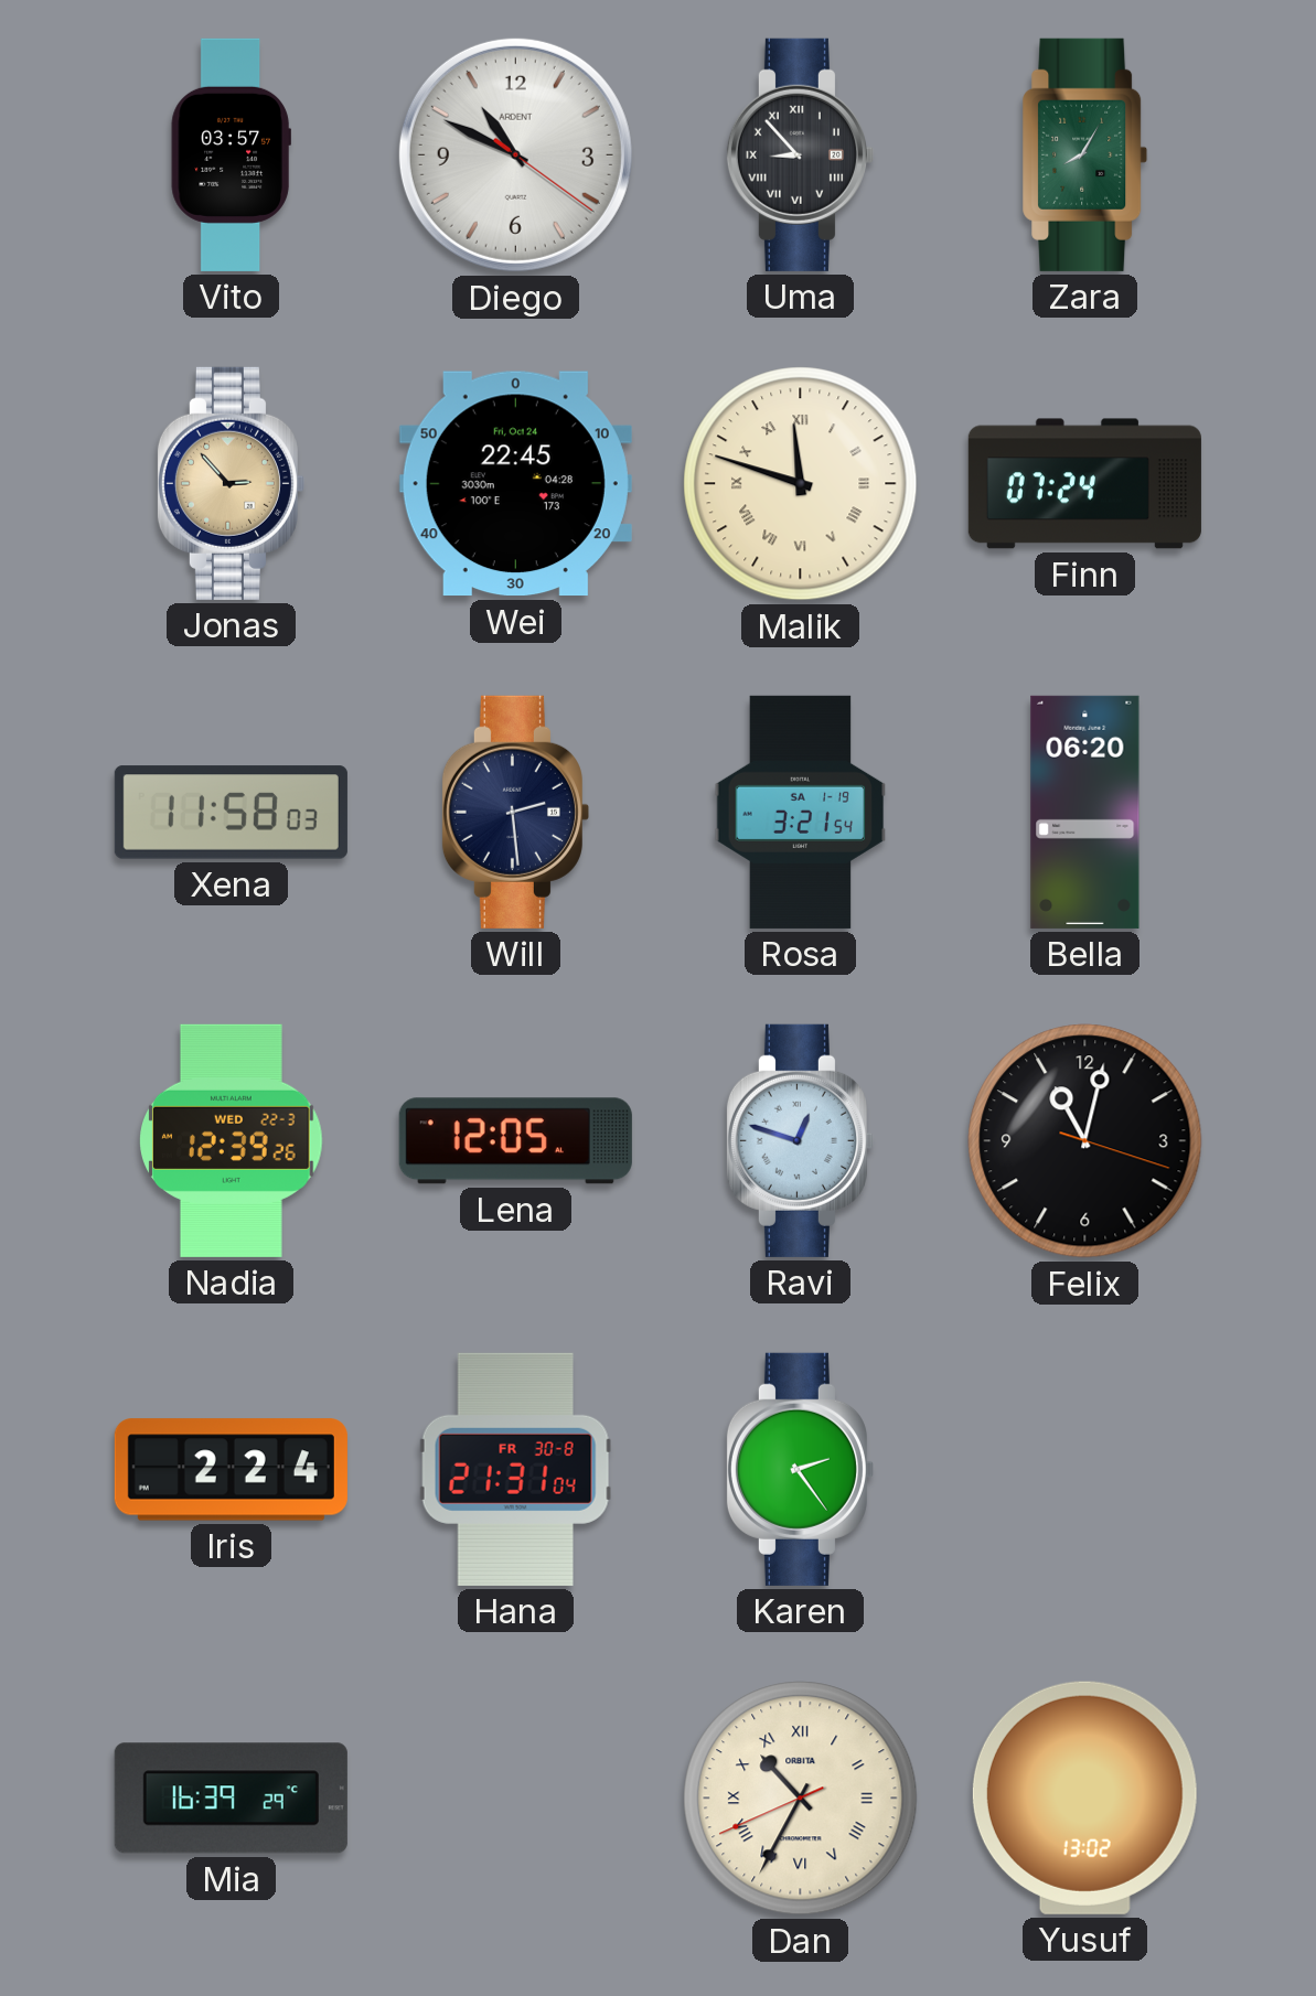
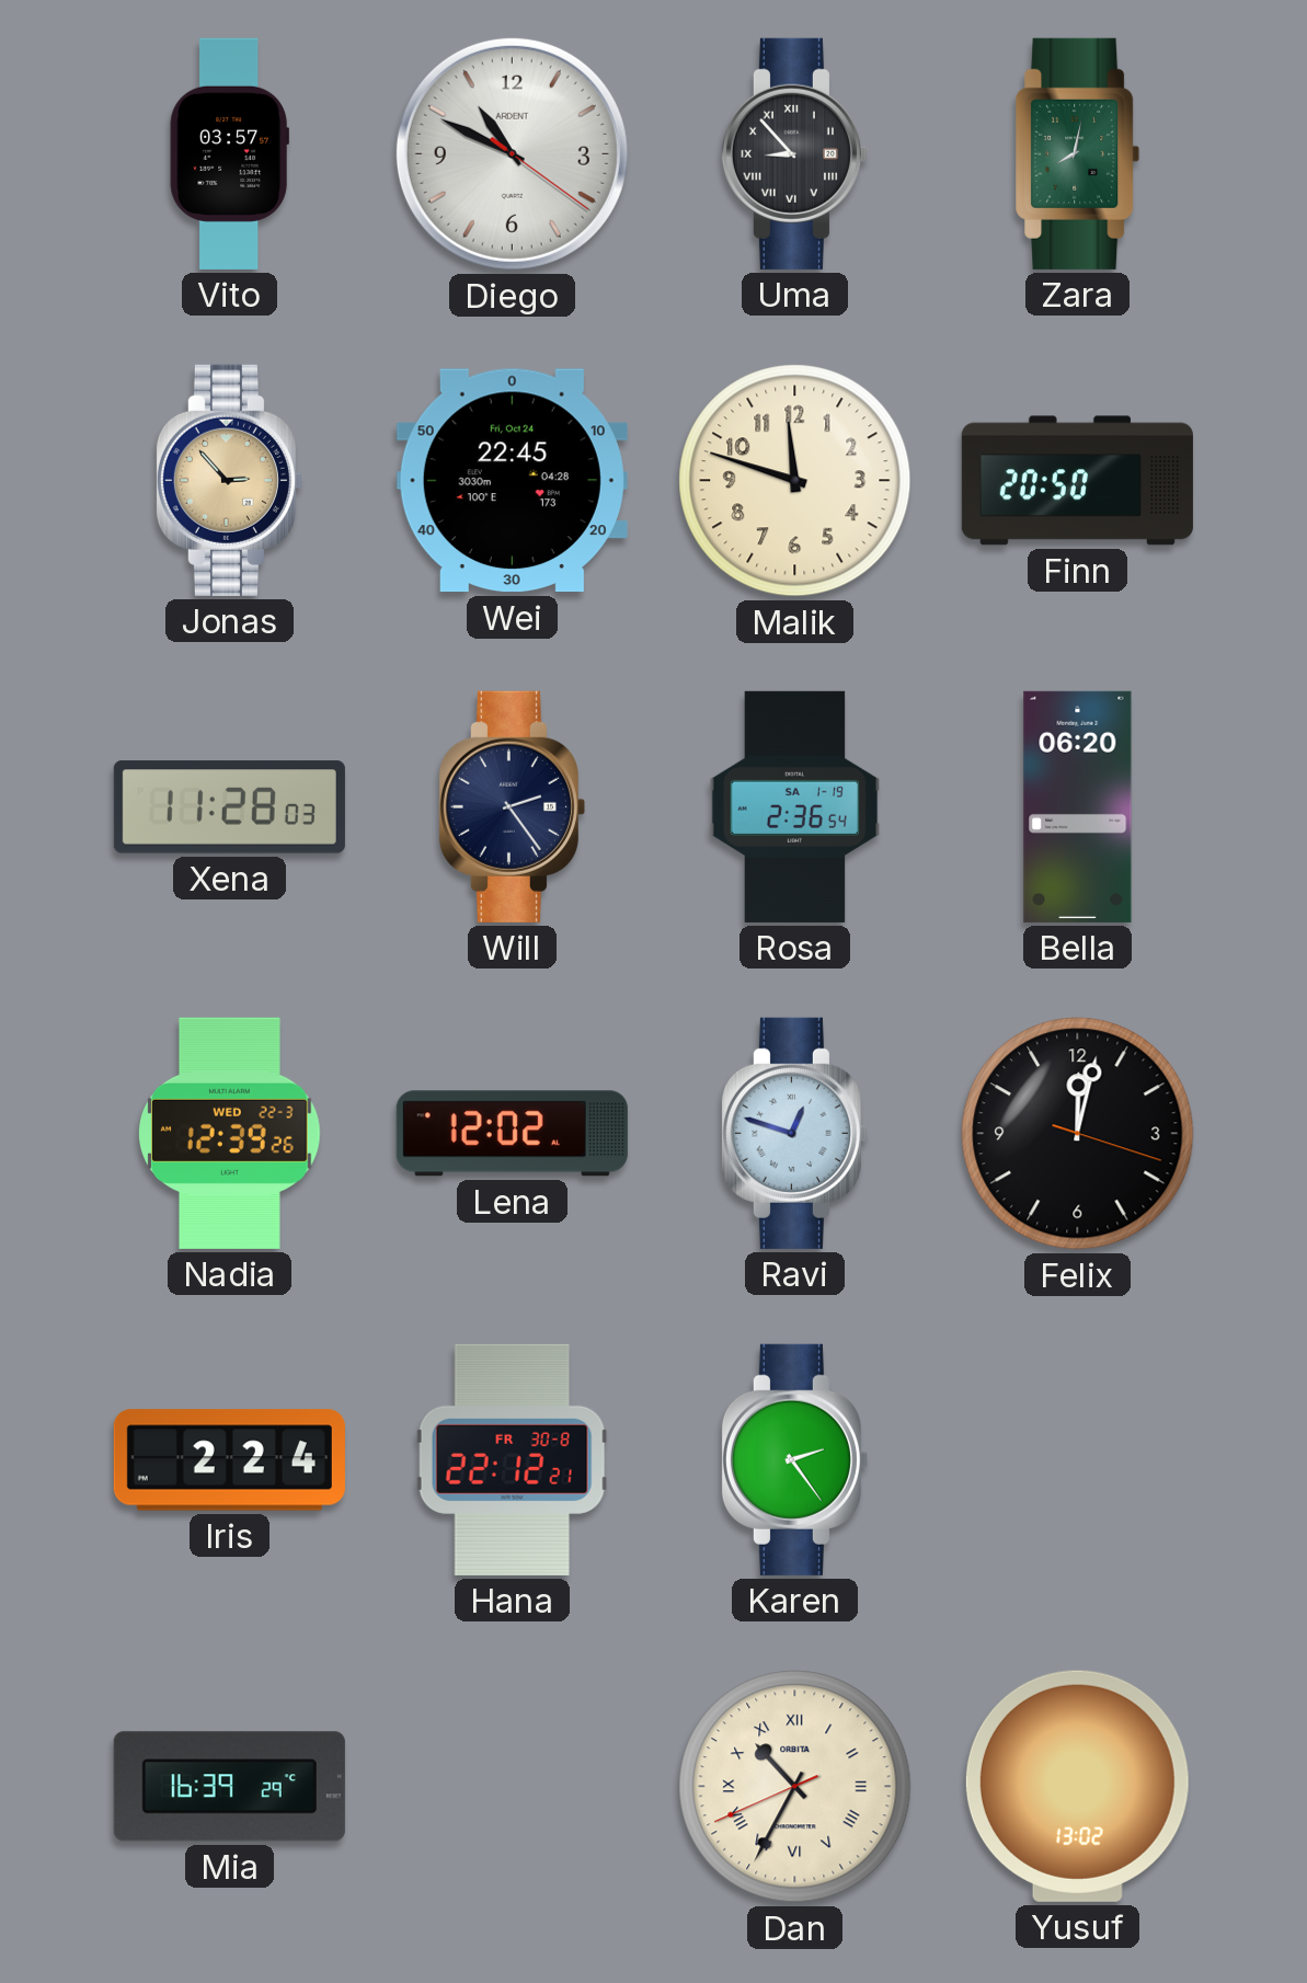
Zara: 8:05 -> 8:02
Malik numerals: Roman -> Arabic
Finn: 07:24 -> 20:50
Xena: 11:58 -> 11:28
Will: 2:29 -> 2:24
Rosa: 3:21 -> 2:36
Lena: 12:05 -> 12:02
Felix: 11:02 -> 12:02
Hana: 21:31 -> 22:12
